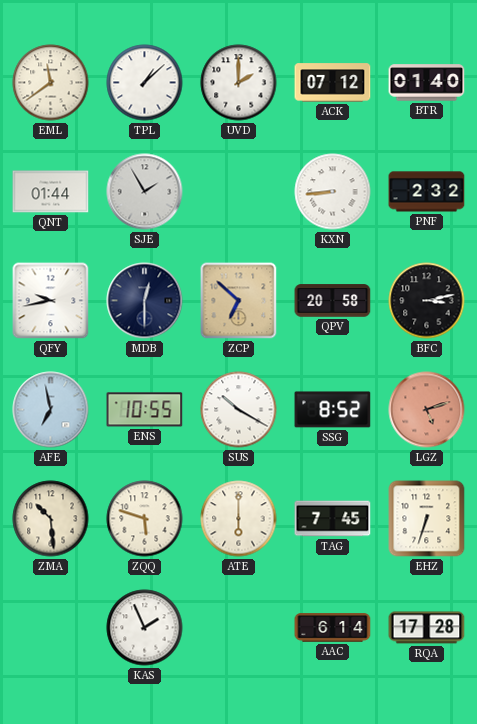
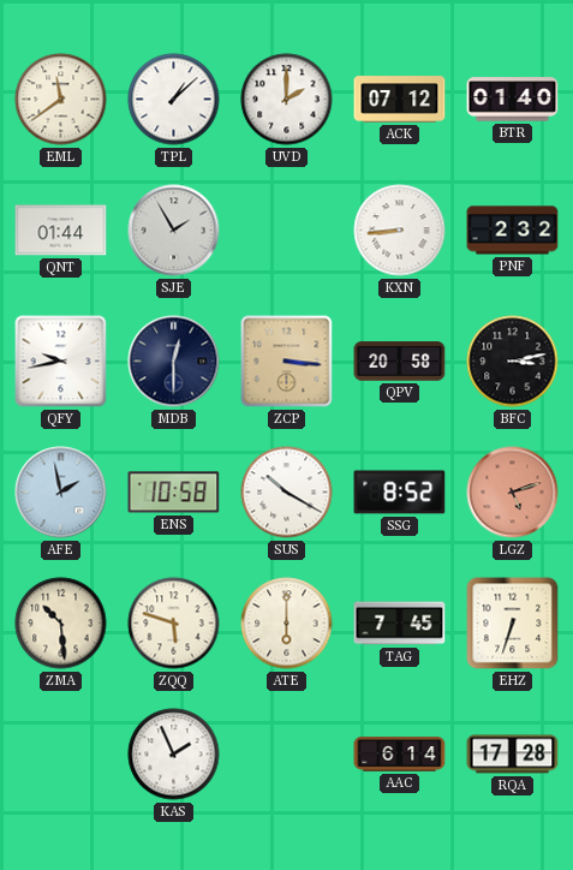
ZCP: 6:52 -> 3:16
AFE: 6:58 -> 1:58
ENS: 10:55 -> 10:58
